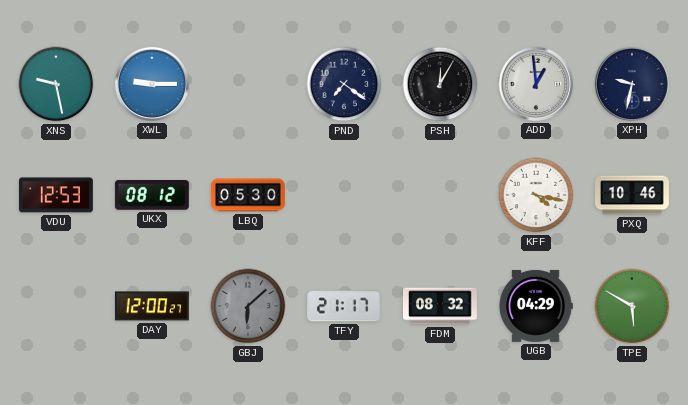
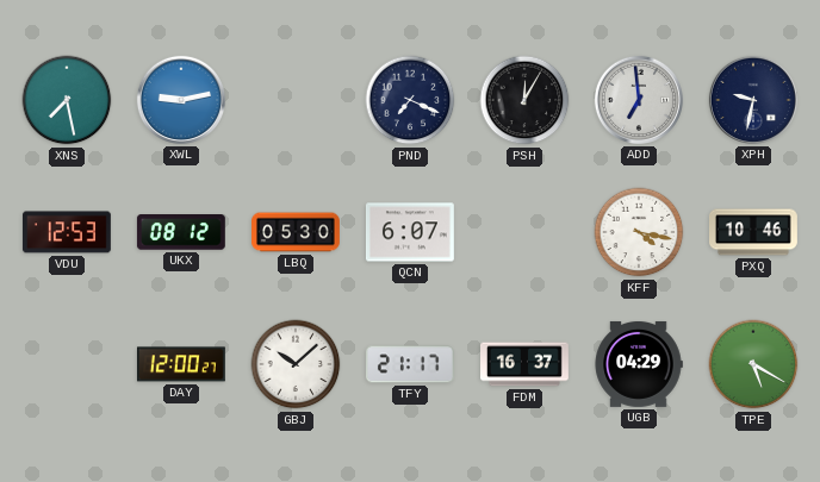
XNS: 9:28 -> 7:28
XWL: 9:15 -> 9:13
PND: 7:21 -> 7:19
ADD: 12:59 -> 6:59
QCN: none -> 6:07
GBJ: 6:08 -> 10:08
GBJ dial: grey -> white
FDM: 08:32 -> 16:37
TPE: 5:50 -> 5:20
